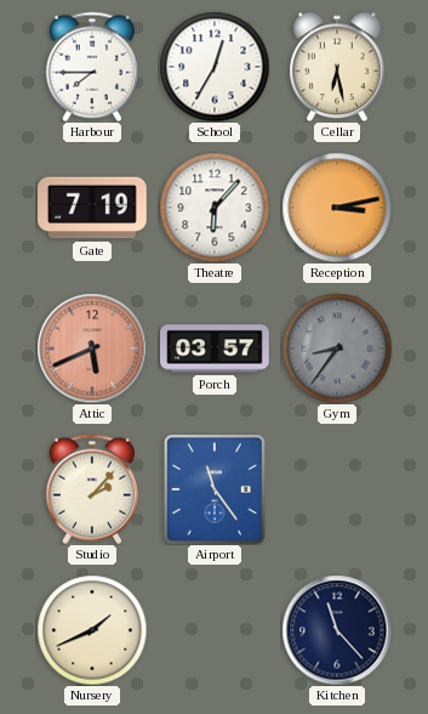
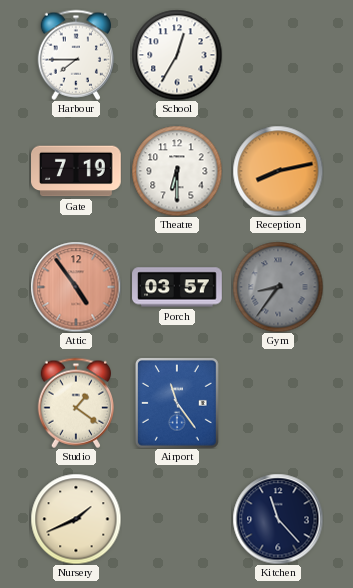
Cellar: 6:28 -> none
Theatre: 6:07 -> 6:30
Reception: 3:13 -> 8:13
Attic: 5:41 -> 4:54
Studio: 2:07 -> 1:21
